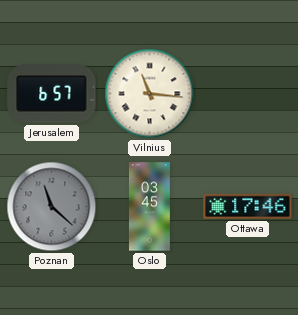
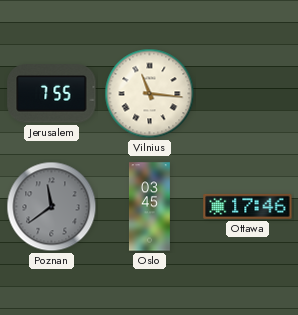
Jerusalem: 6:57 -> 7:55
Poznan: 11:22 -> 11:39
